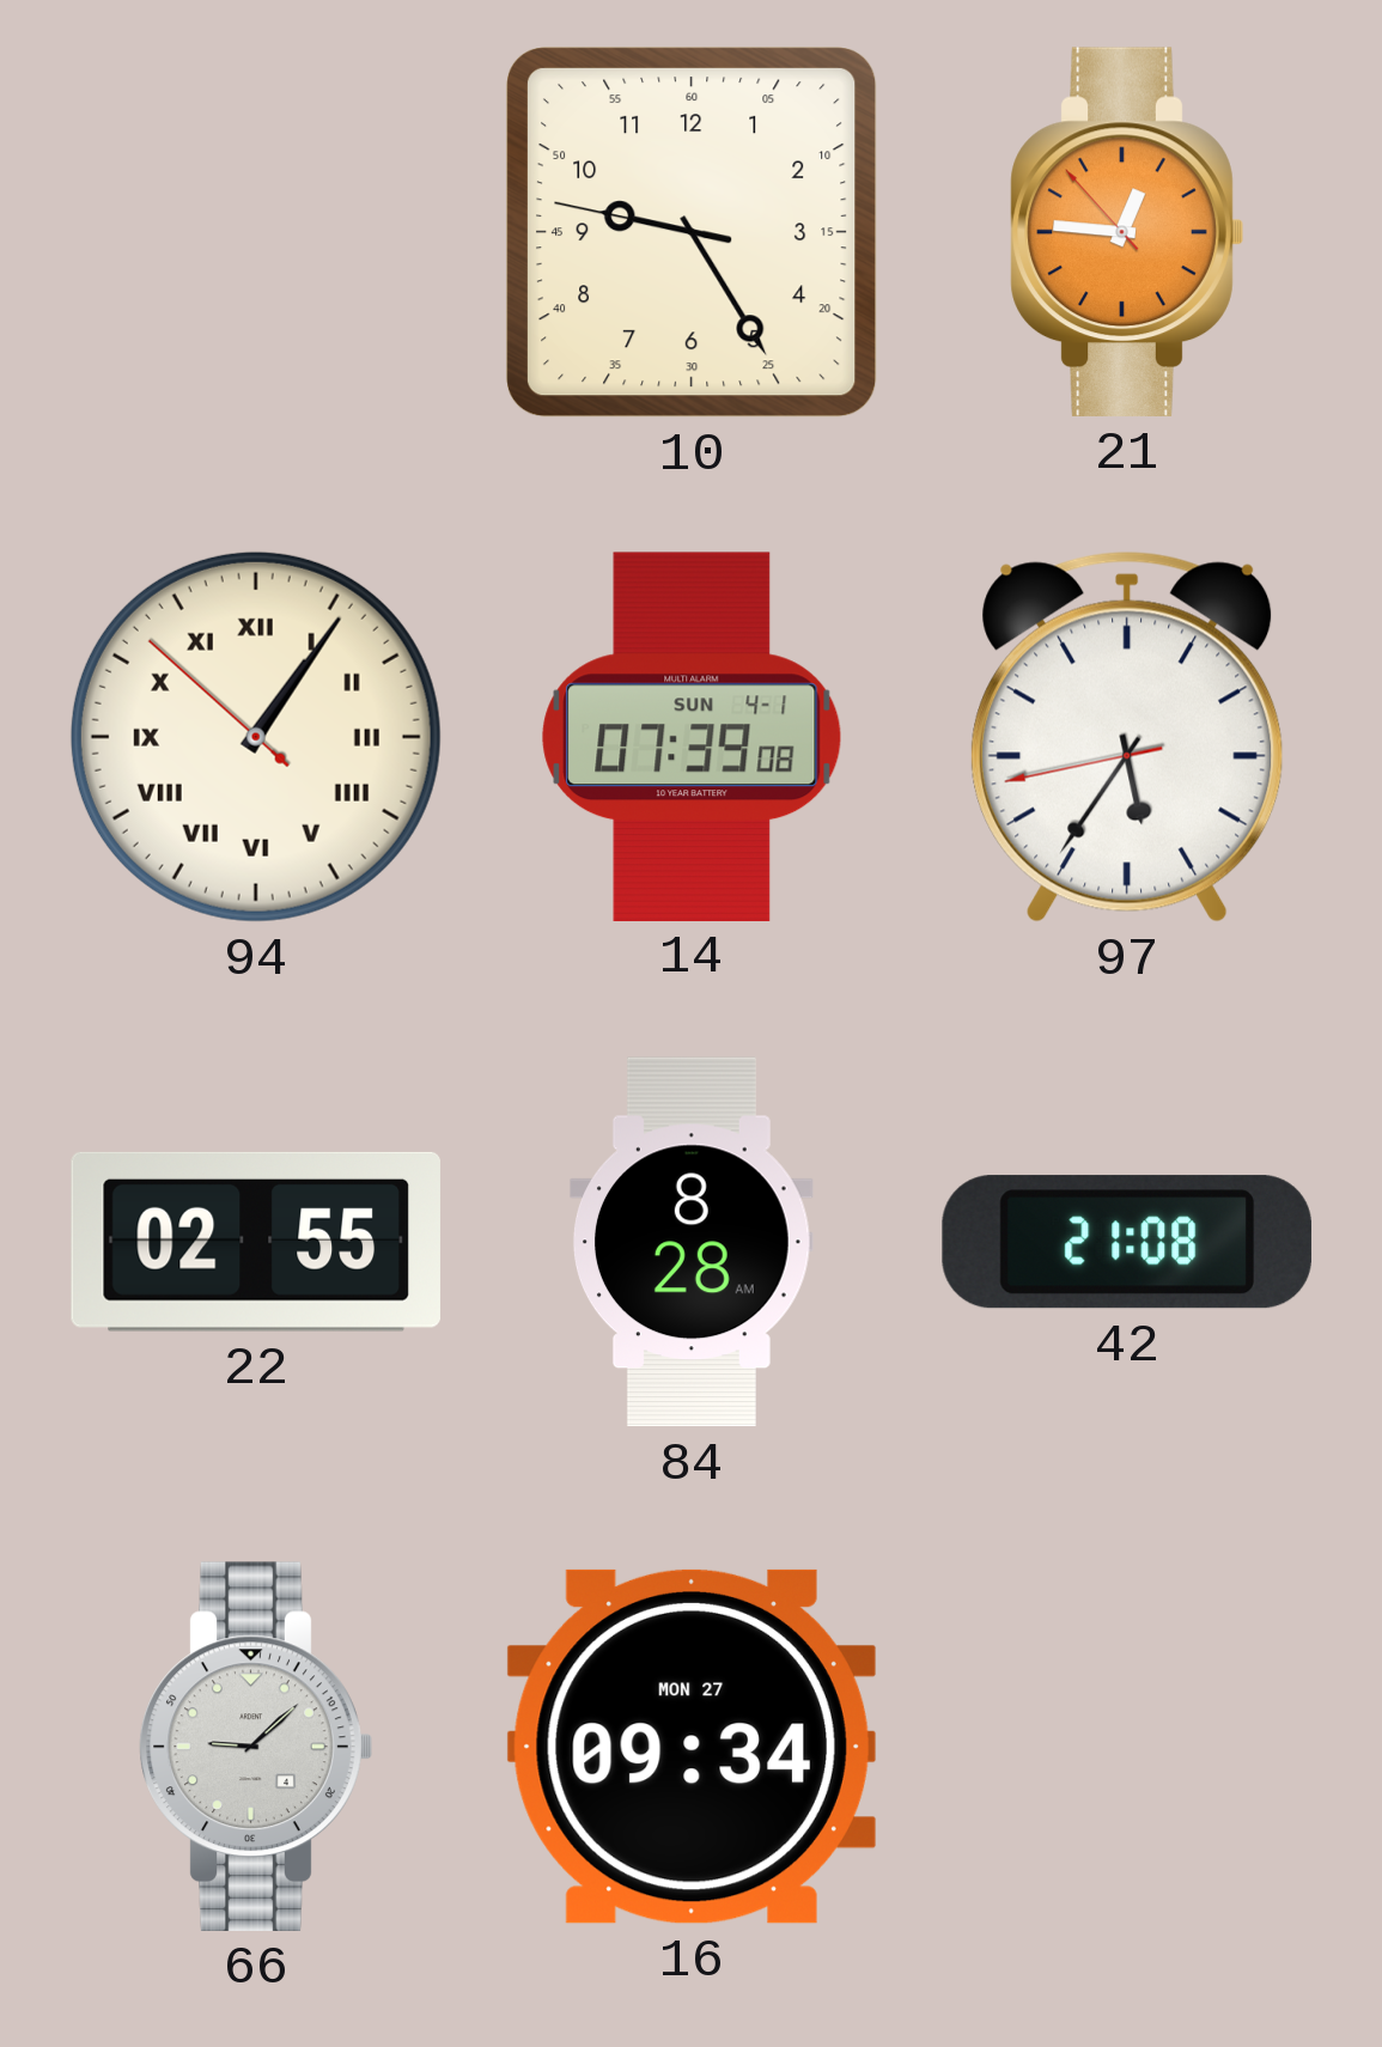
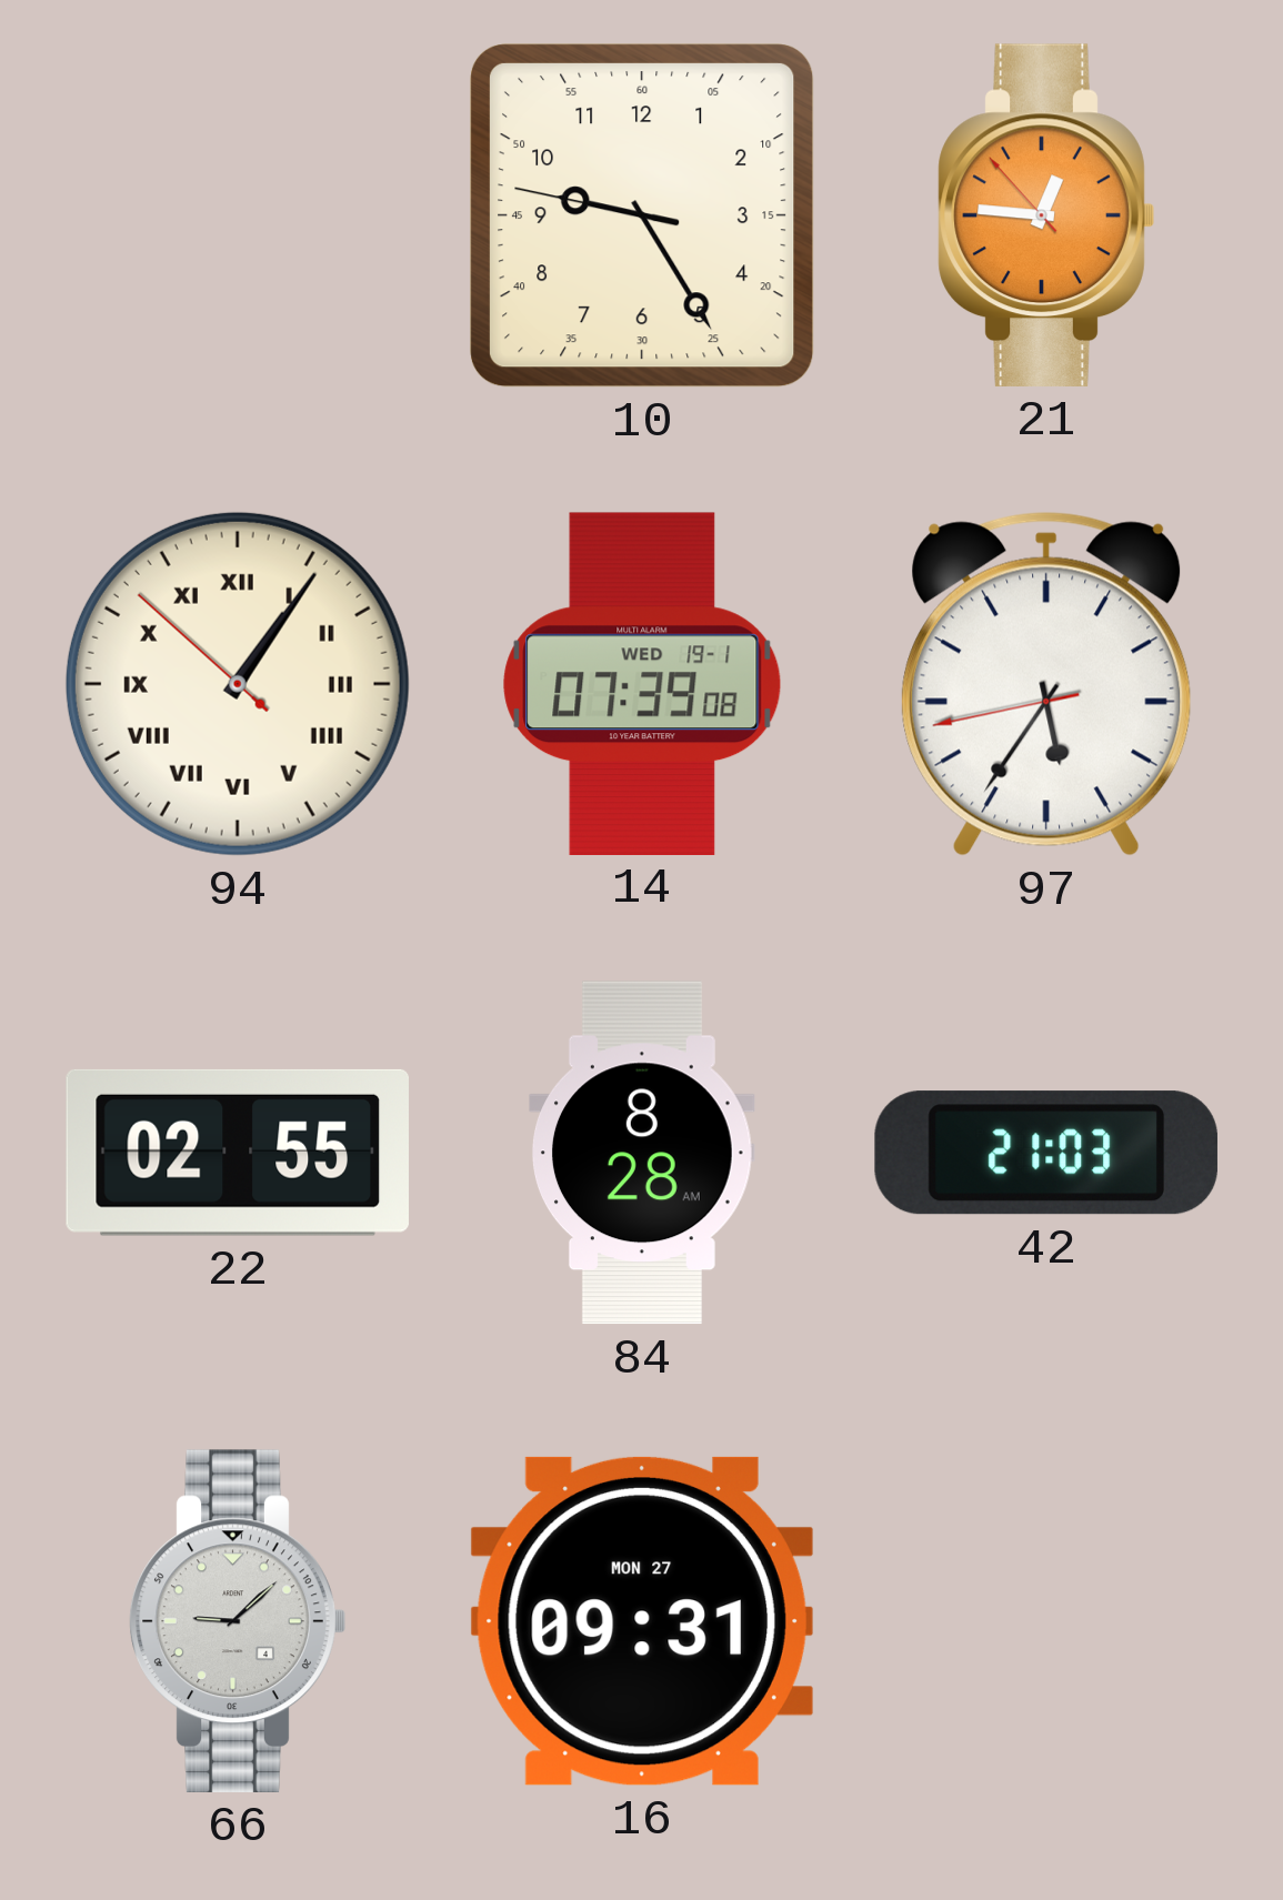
14 date: SUN 4-1 -> WED 19-1
42: 21:08 -> 21:03
16: 09:34 -> 09:31
